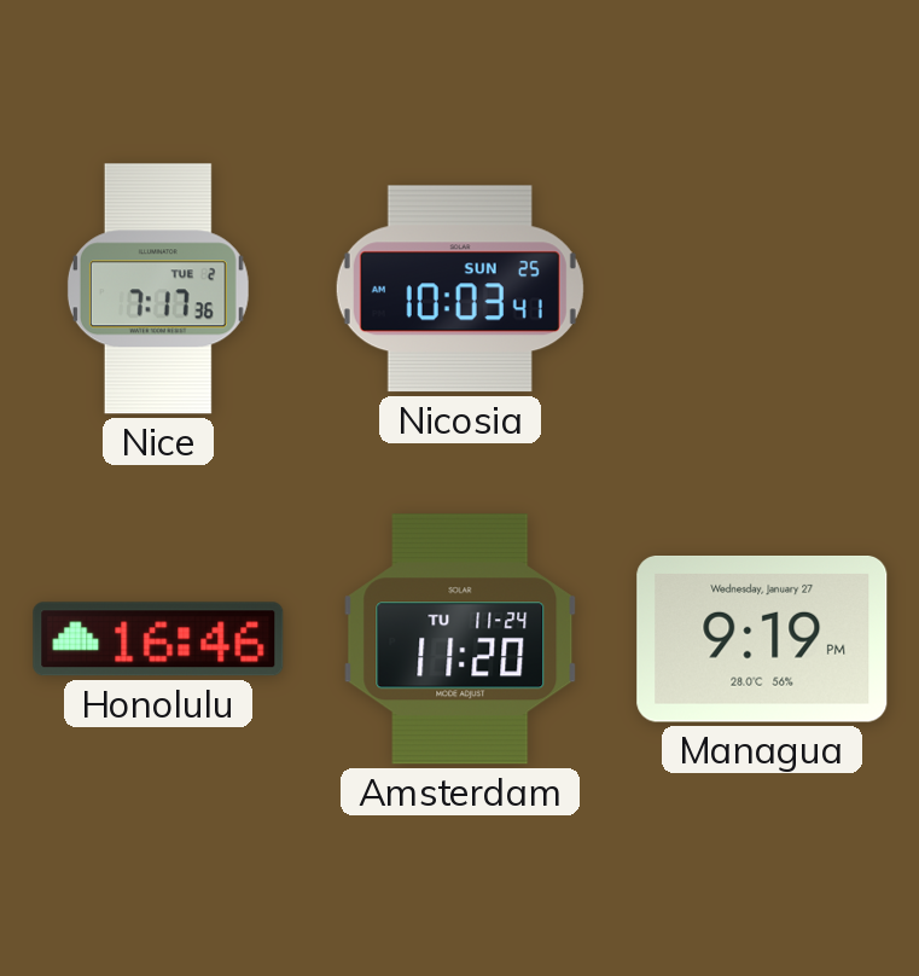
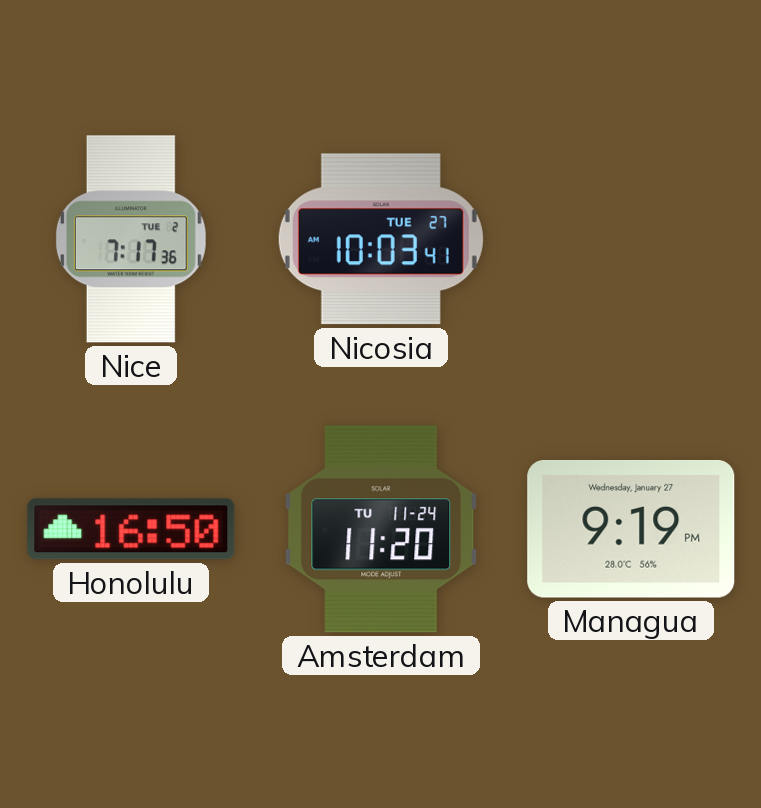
Nicosia date: SUN 25 -> TUE 27
Honolulu: 16:46 -> 16:50
